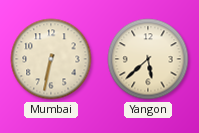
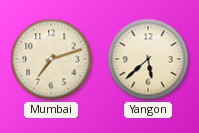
Mumbai: 6:32 -> 7:12
